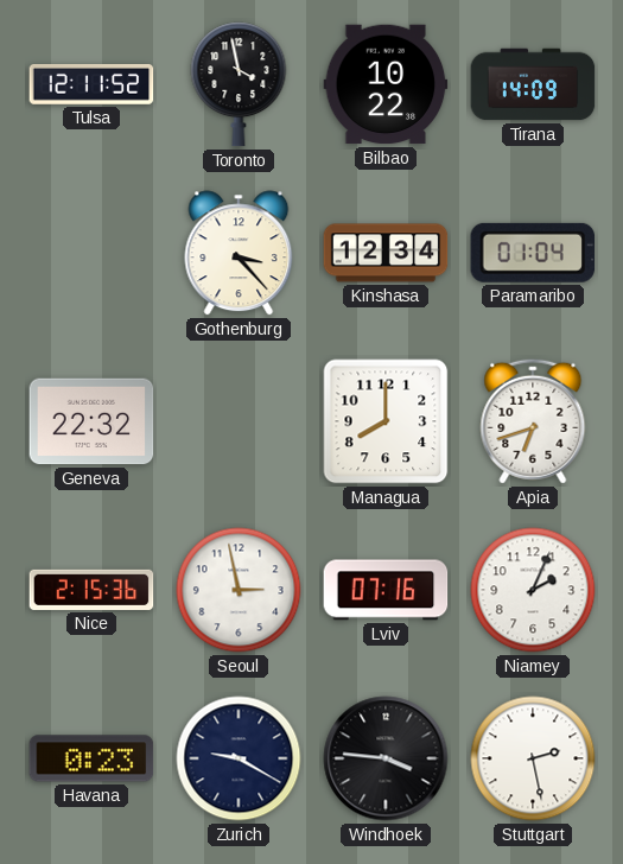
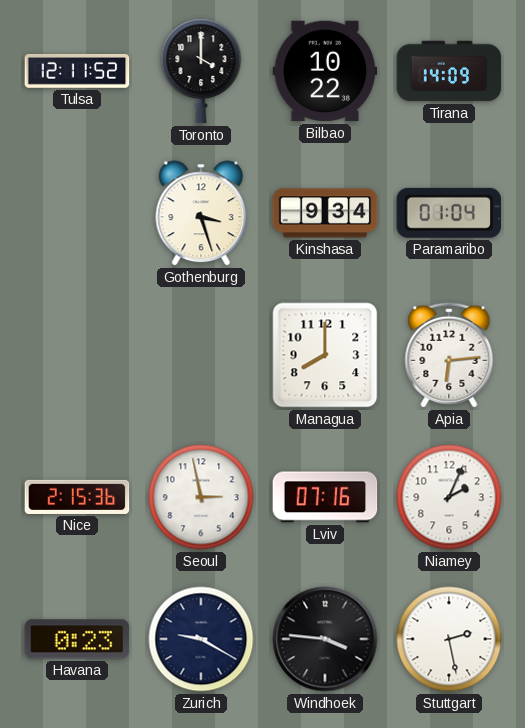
Toronto: 3:58 -> 4:00
Gothenburg: 3:23 -> 3:27
Kinshasa: 12:34 -> 9:34
Geneva: 22:32 -> none
Apia: 6:42 -> 6:14
